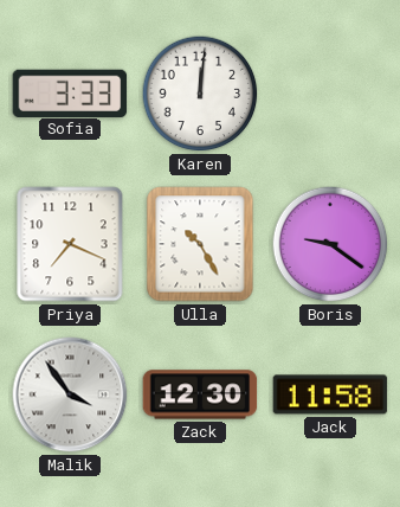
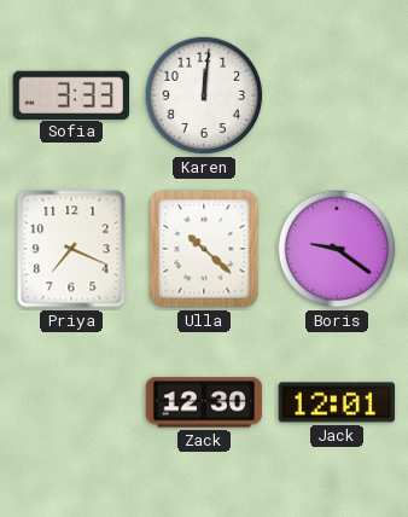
Ulla: 10:25 -> 10:22
Malik: 3:54 -> none
Jack: 11:58 -> 12:01
